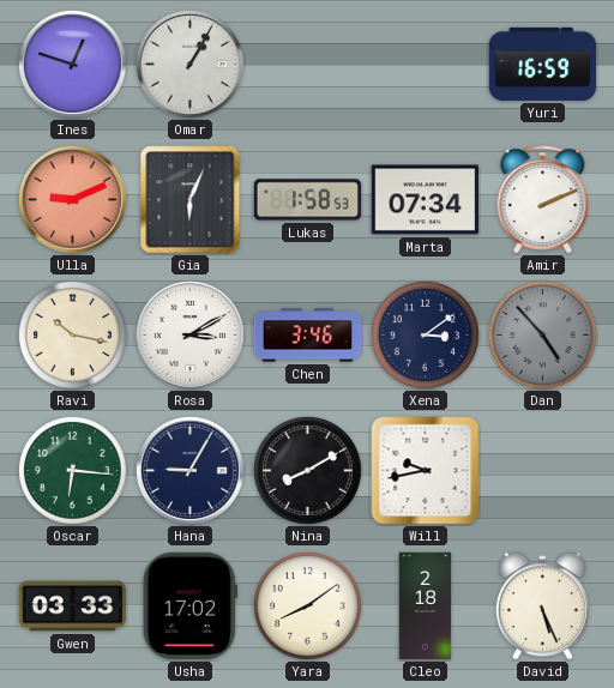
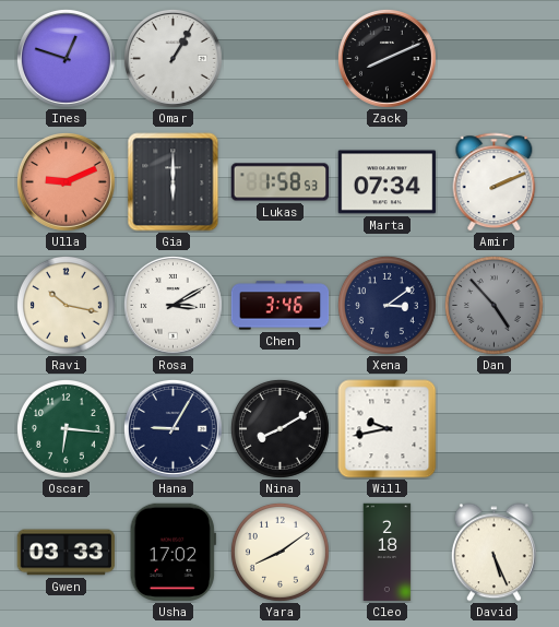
Zack: none -> 8:11
Yuri: 16:59 -> none
Gia: 6:04 -> 6:00
